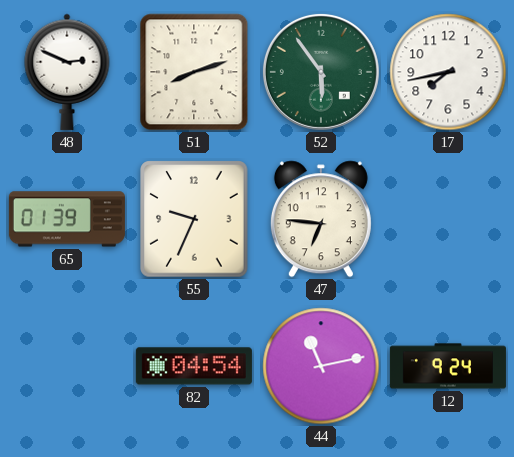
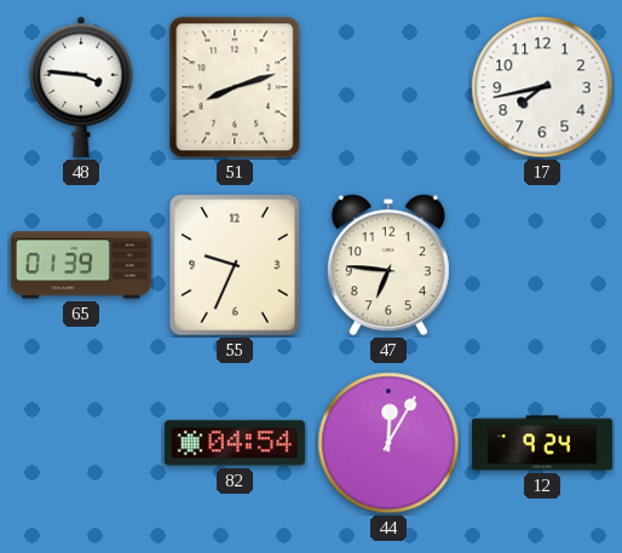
48: 2:49 -> 3:46
52: 5:54 -> none
44: 11:13 -> 12:05
